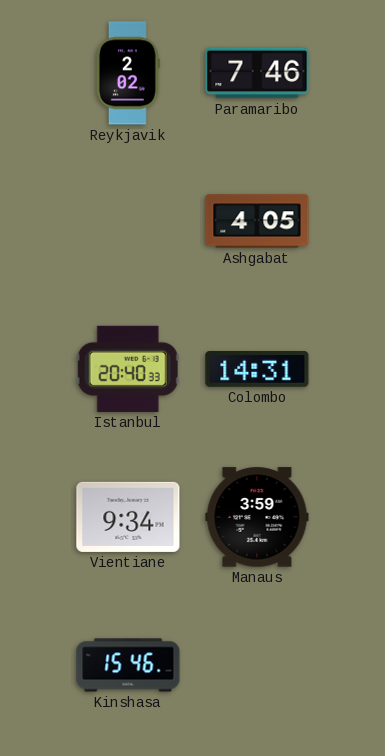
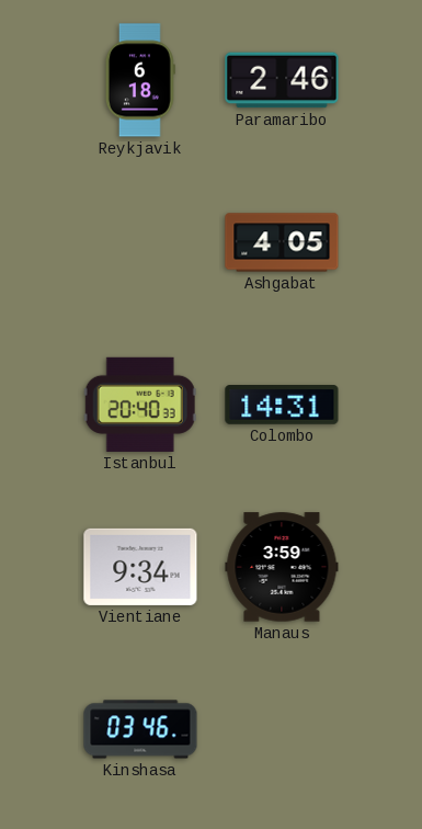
Reykjavik: 2:02 -> 6:18
Paramaribo: 7:46 -> 2:46
Kinshasa: 15:46 -> 03:46
